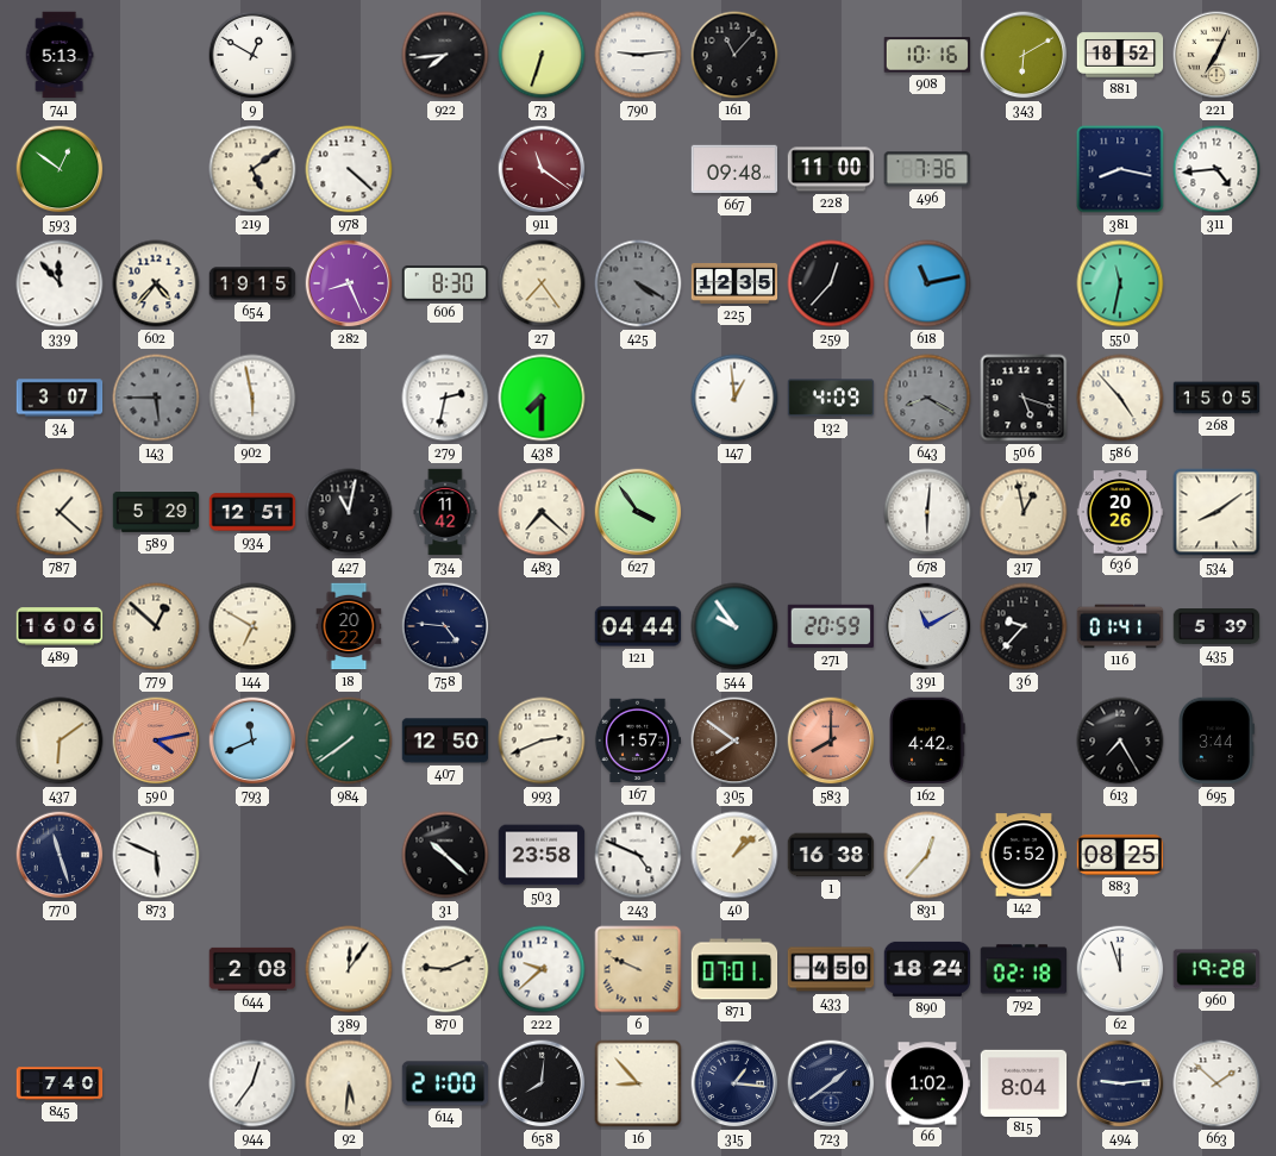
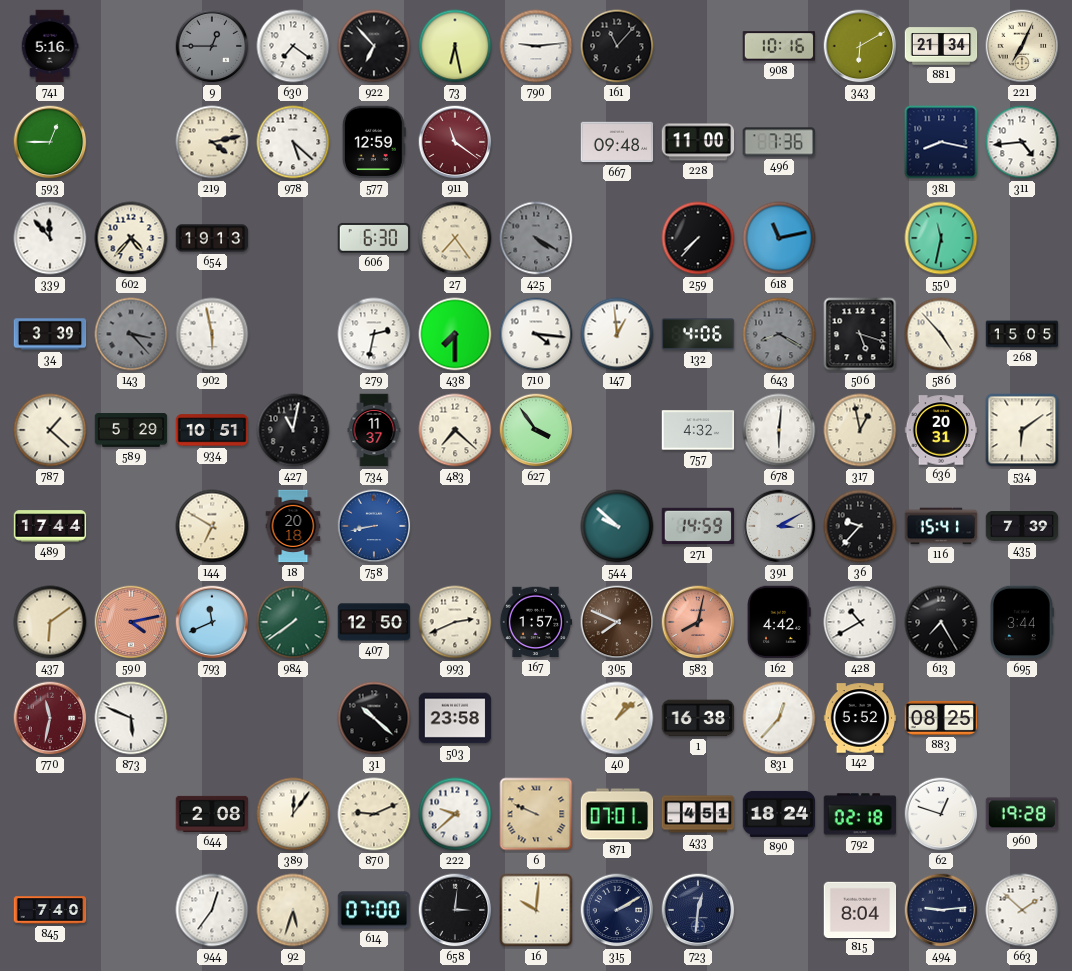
741: 5:13 -> 5:16
9: 12:50 -> 12:45
9 dial: white -> grey
630: none -> 7:21
922: 7:44 -> 6:53
73: 6:33 -> 6:28
881: 18:52 -> 21:34
593: 12:51 -> 12:45
219: 5:09 -> 4:13
978: 4:22 -> 5:22
577: none -> 12:59
654: 19:15 -> 19:13
282: 8:26 -> none
606: 8:30 -> 6:30
225: 12:35 -> none
259: 12:37 -> 7:37
34: 3:07 -> 3:39
143: 5:45 -> 3:23
710: none -> 4:16
132: 4:09 -> 4:06
934: 12:51 -> 10:51
734: 11:42 -> 11:37
757: none -> 4:32
636: 20:26 -> 20:31
534: 8:09 -> 6:09
489: 16:06 -> 17:44
779: 12:52 -> none
18: 20:22 -> 20:18
758: 4:46 -> 8:43
758 dial: navy -> blue
121: 04:44 -> none
544: 9:54 -> 9:52
271: 20:59 -> 14:59
391: 11:10 -> 3:10
116: 01:41 -> 15:41
435: 5:39 -> 7:39
305: 7:51 -> 7:49
583: 8:00 -> 8:02
428: none -> 10:40
770: 11:27 -> 11:32
770 dial: navy -> burgundy
243: 4:49 -> none
433: 4:50 -> 4:51
62: 11:57 -> 12:48
92: 5:31 -> 5:33
614: 21:00 -> 07:00
658: 8:01 -> 3:01
16: 8:53 -> 10:01
315: 1:16 -> 2:10
723: 1:39 -> 12:31
66: 1:02 -> none
